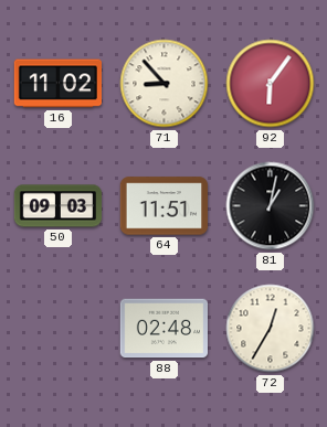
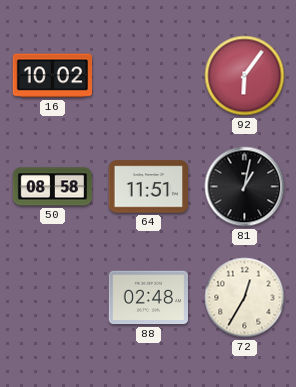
16: 11:02 -> 10:02
71: 8:53 -> none
50: 09:03 -> 08:58
